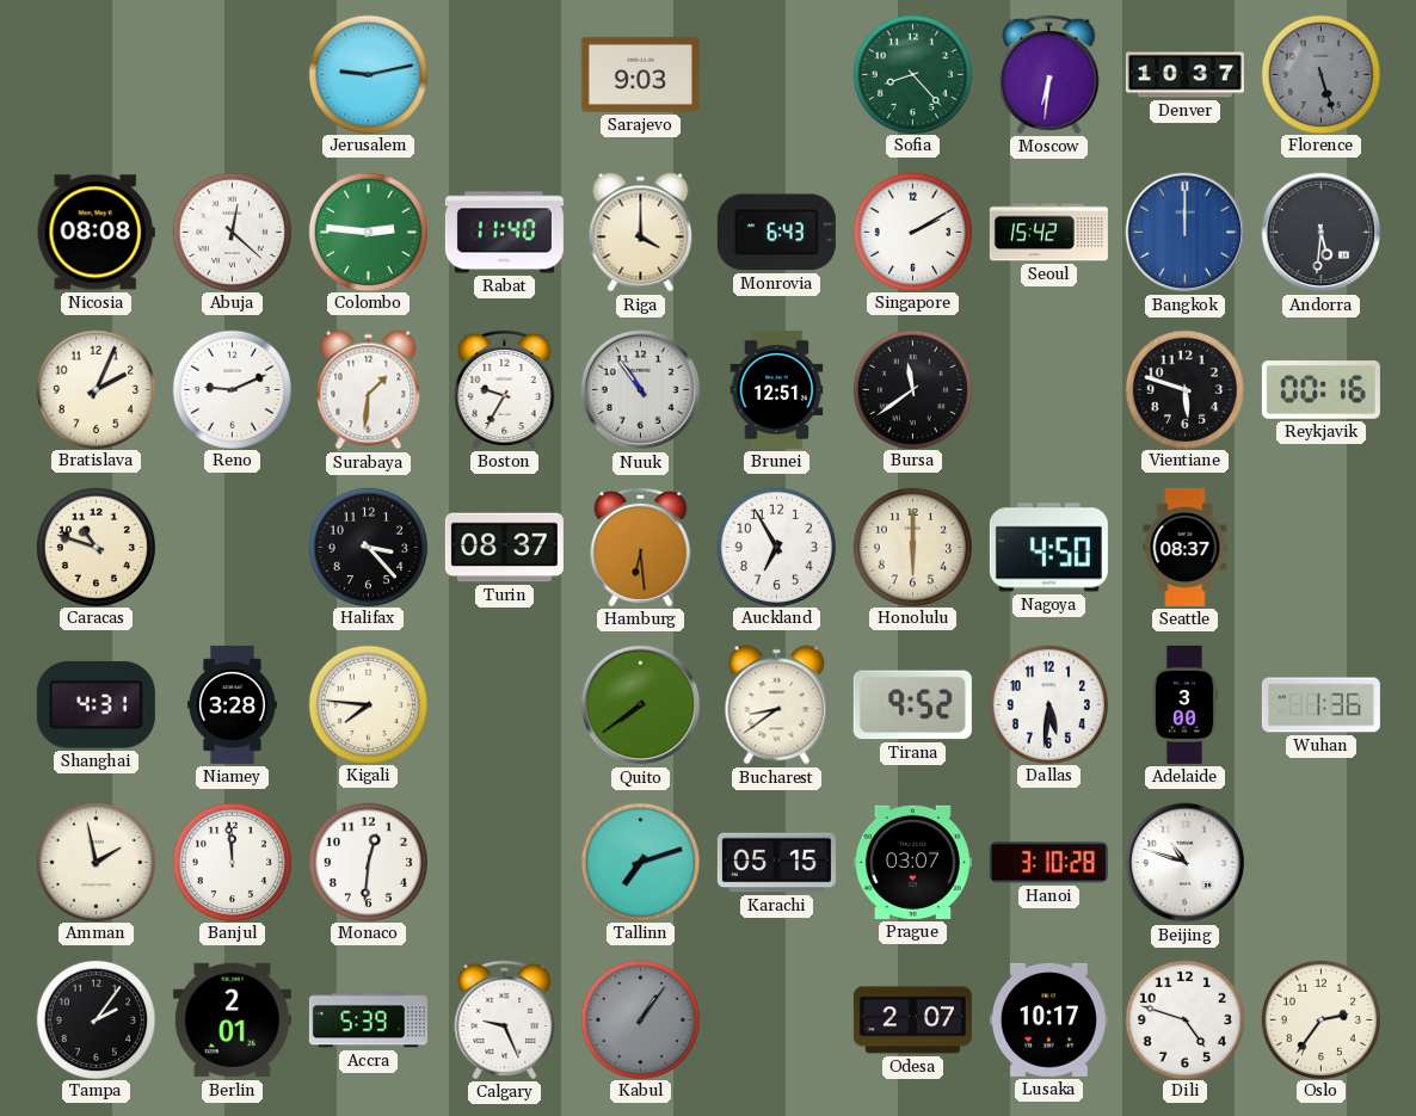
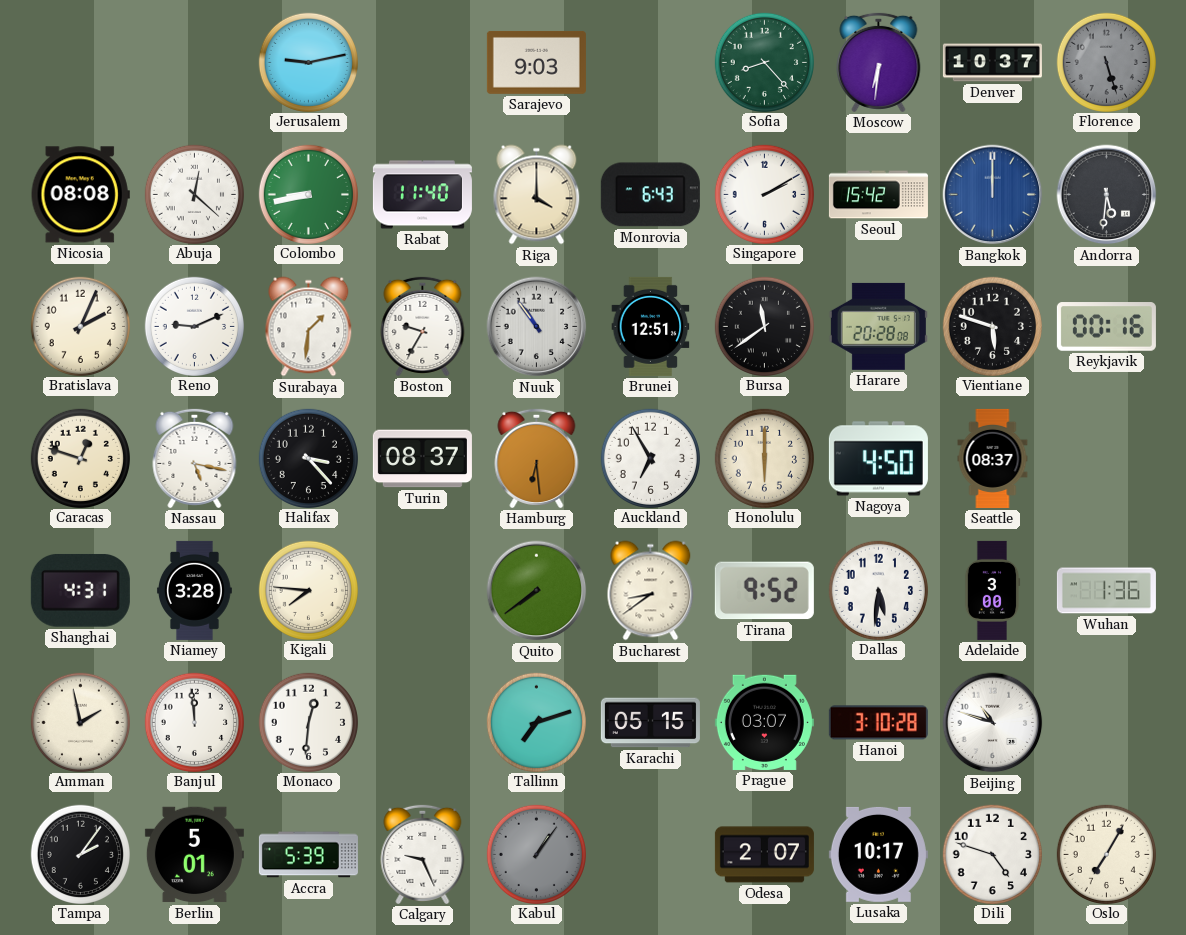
Colombo: 2:46 -> 8:43
Harare: none -> 20:28
Caracas: 10:48 -> 12:48
Nassau: none -> 5:17
Berlin: 2:01 -> 5:01
Oslo: 2:36 -> 7:05
